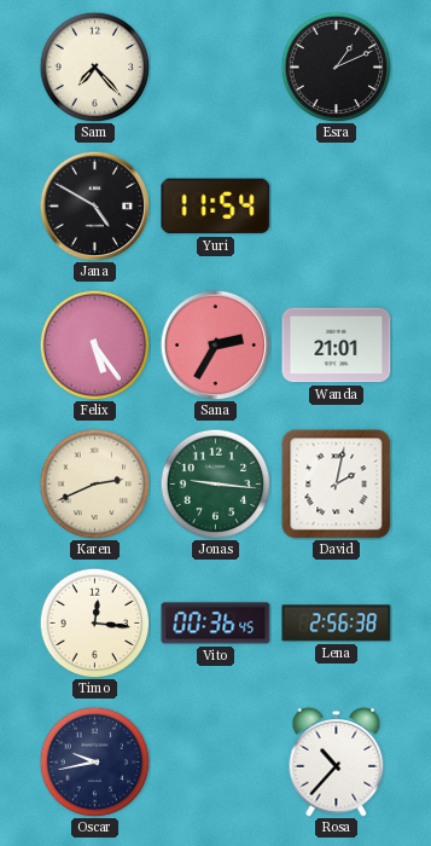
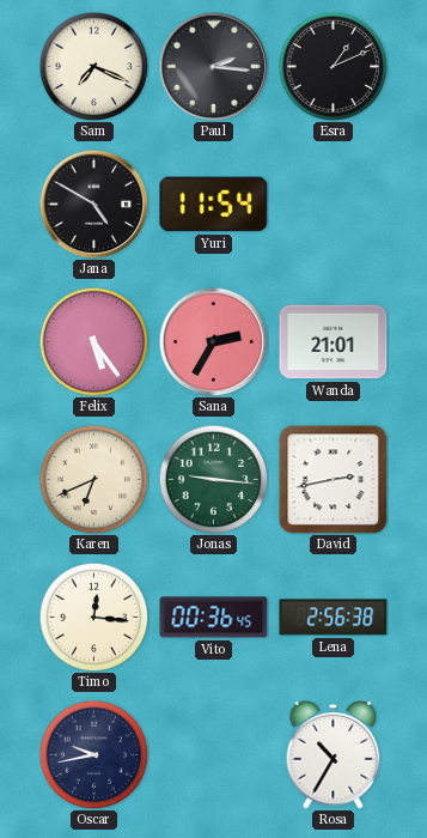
Sam: 7:23 -> 7:19
Paul: none -> 2:16
Karen: 2:41 -> 6:41
David: 2:02 -> 2:43
Rosa: 10:37 -> 10:35
